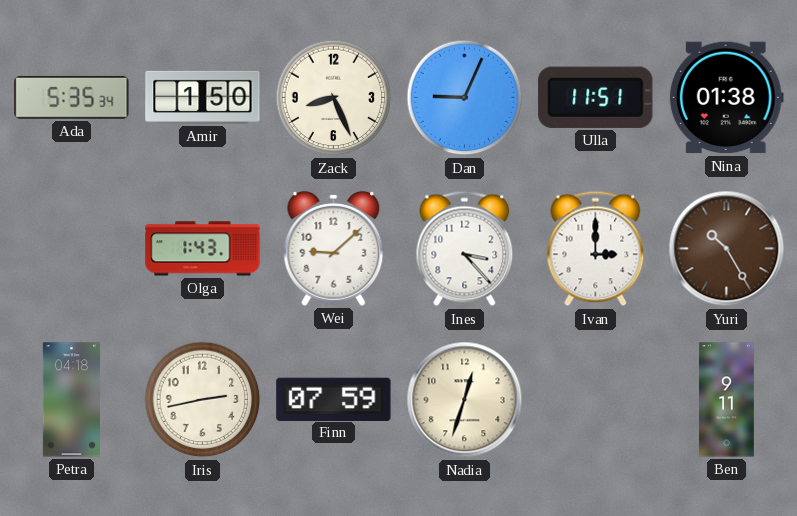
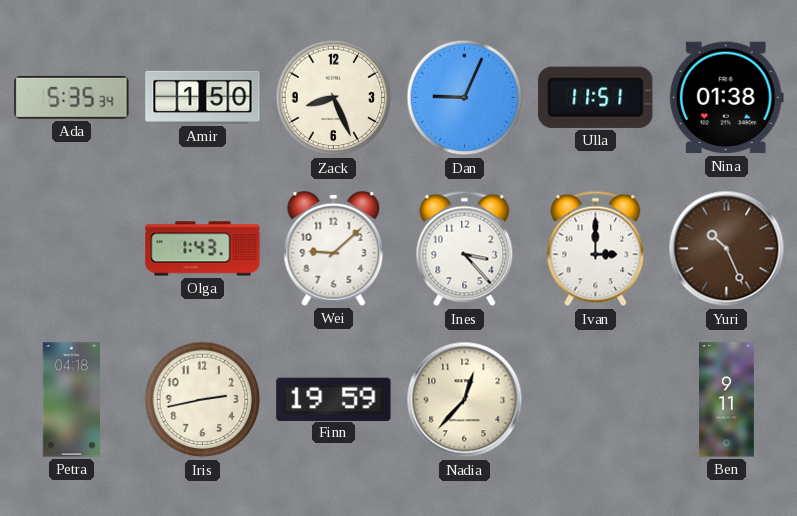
Yuri: 10:25 -> 10:26
Finn: 07:59 -> 19:59
Nadia: 12:33 -> 12:37
